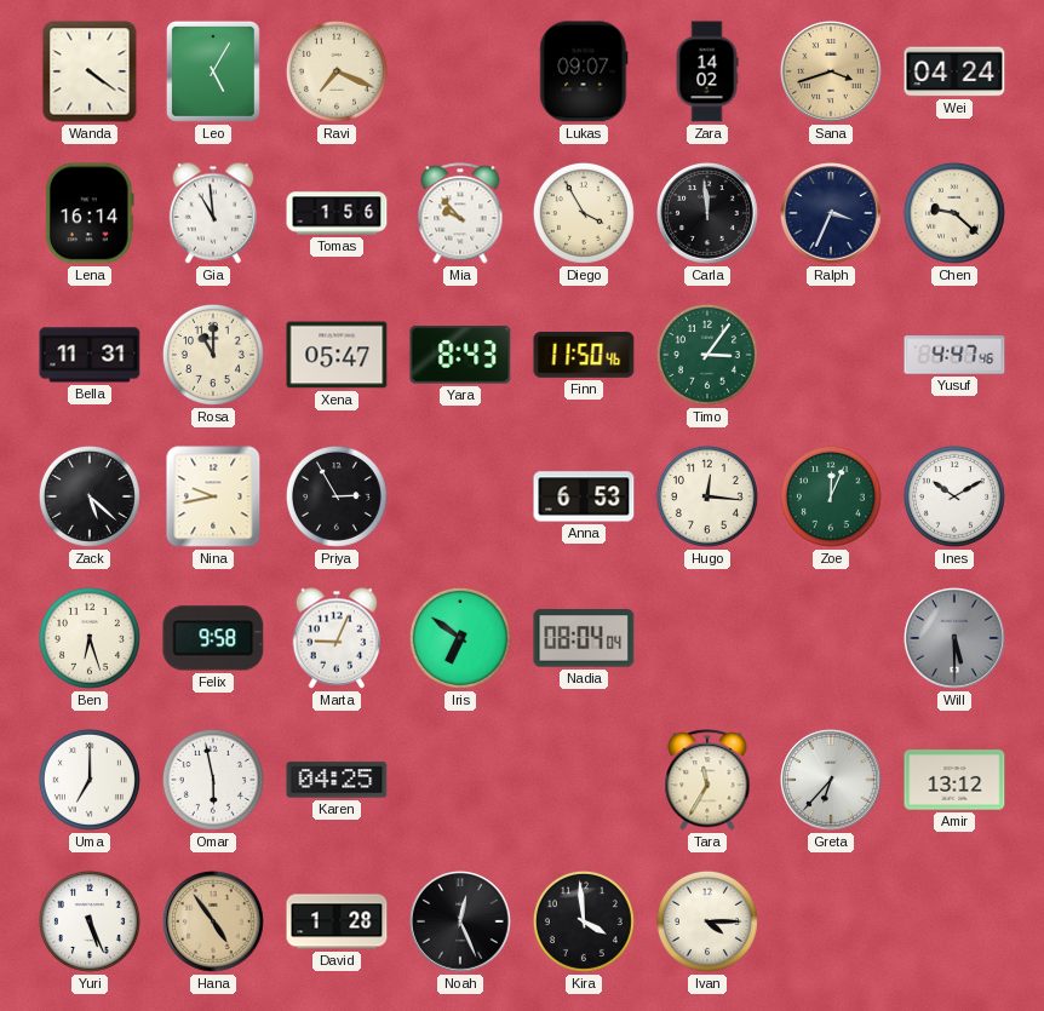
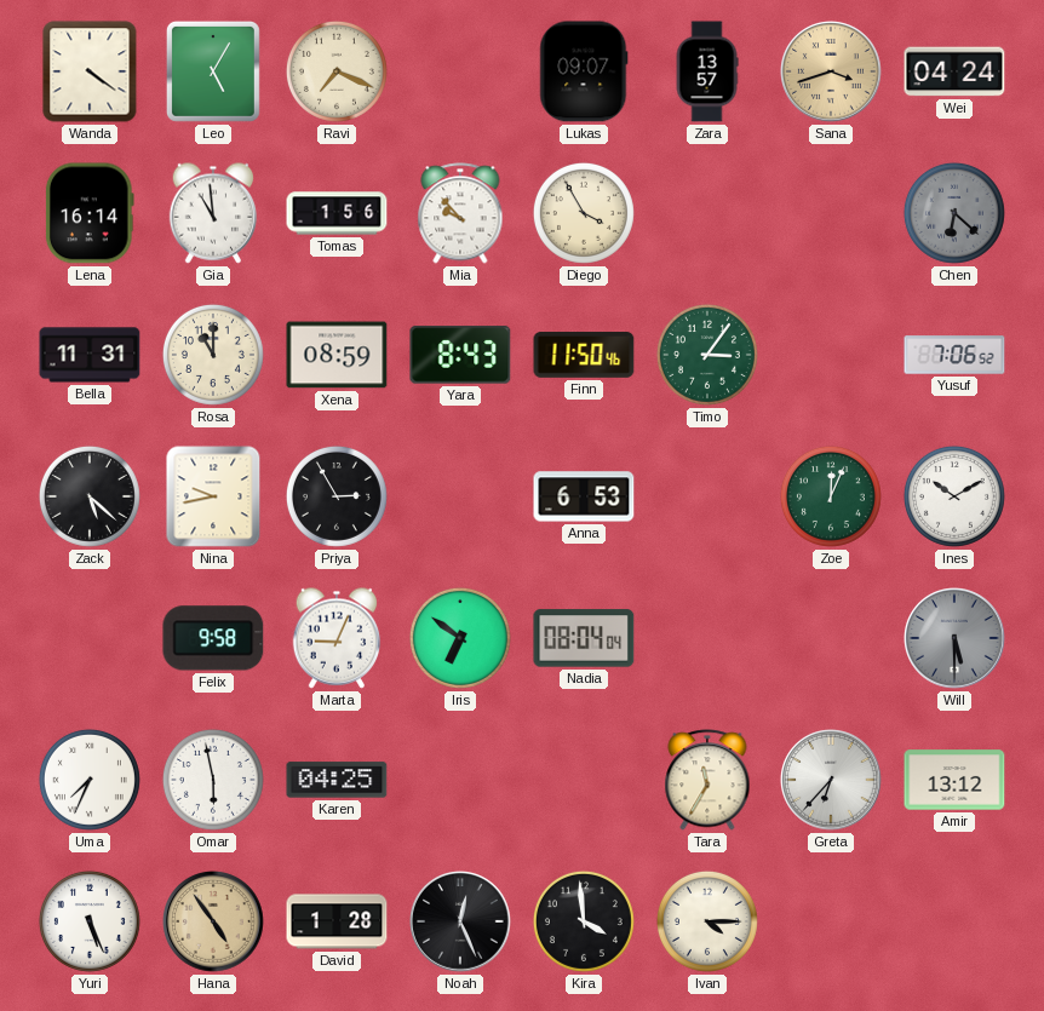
Zara: 14:02 -> 13:57
Carla: 11:59 -> none
Ralph: 3:34 -> none
Chen: 9:22 -> 6:22
Chen dial: cream -> grey
Xena: 05:47 -> 08:59
Yusuf: 4:47 -> 7:06
Hugo: 12:16 -> none
Ben: 6:27 -> none
Uma: 7:00 -> 7:34
